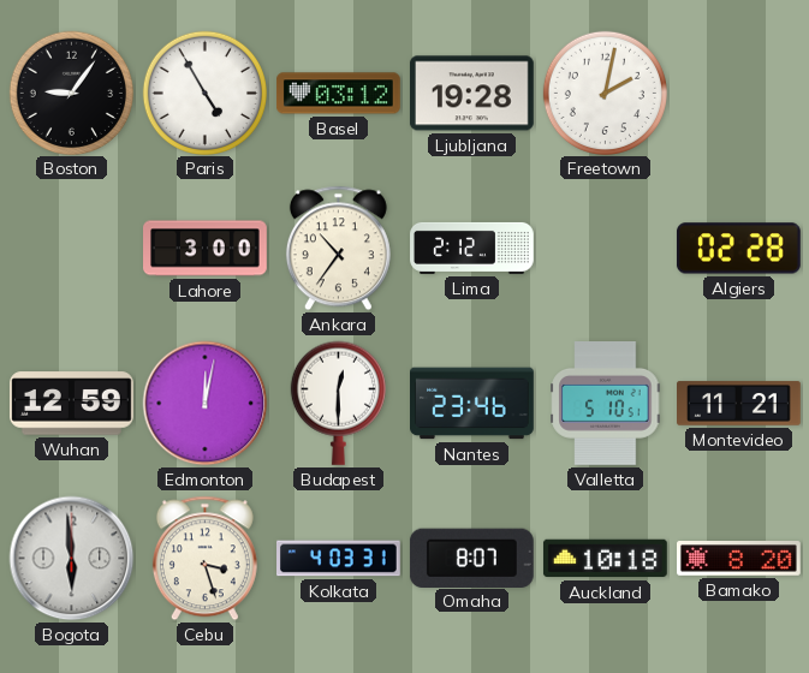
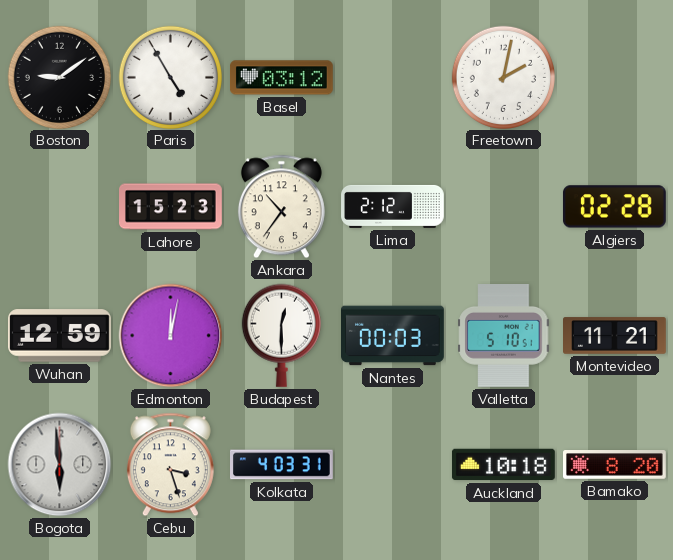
Boston: 9:06 -> 9:09
Ljubljana: 19:28 -> none
Lahore: 3:00 -> 15:23
Nantes: 23:46 -> 00:03
Omaha: 8:07 -> none
